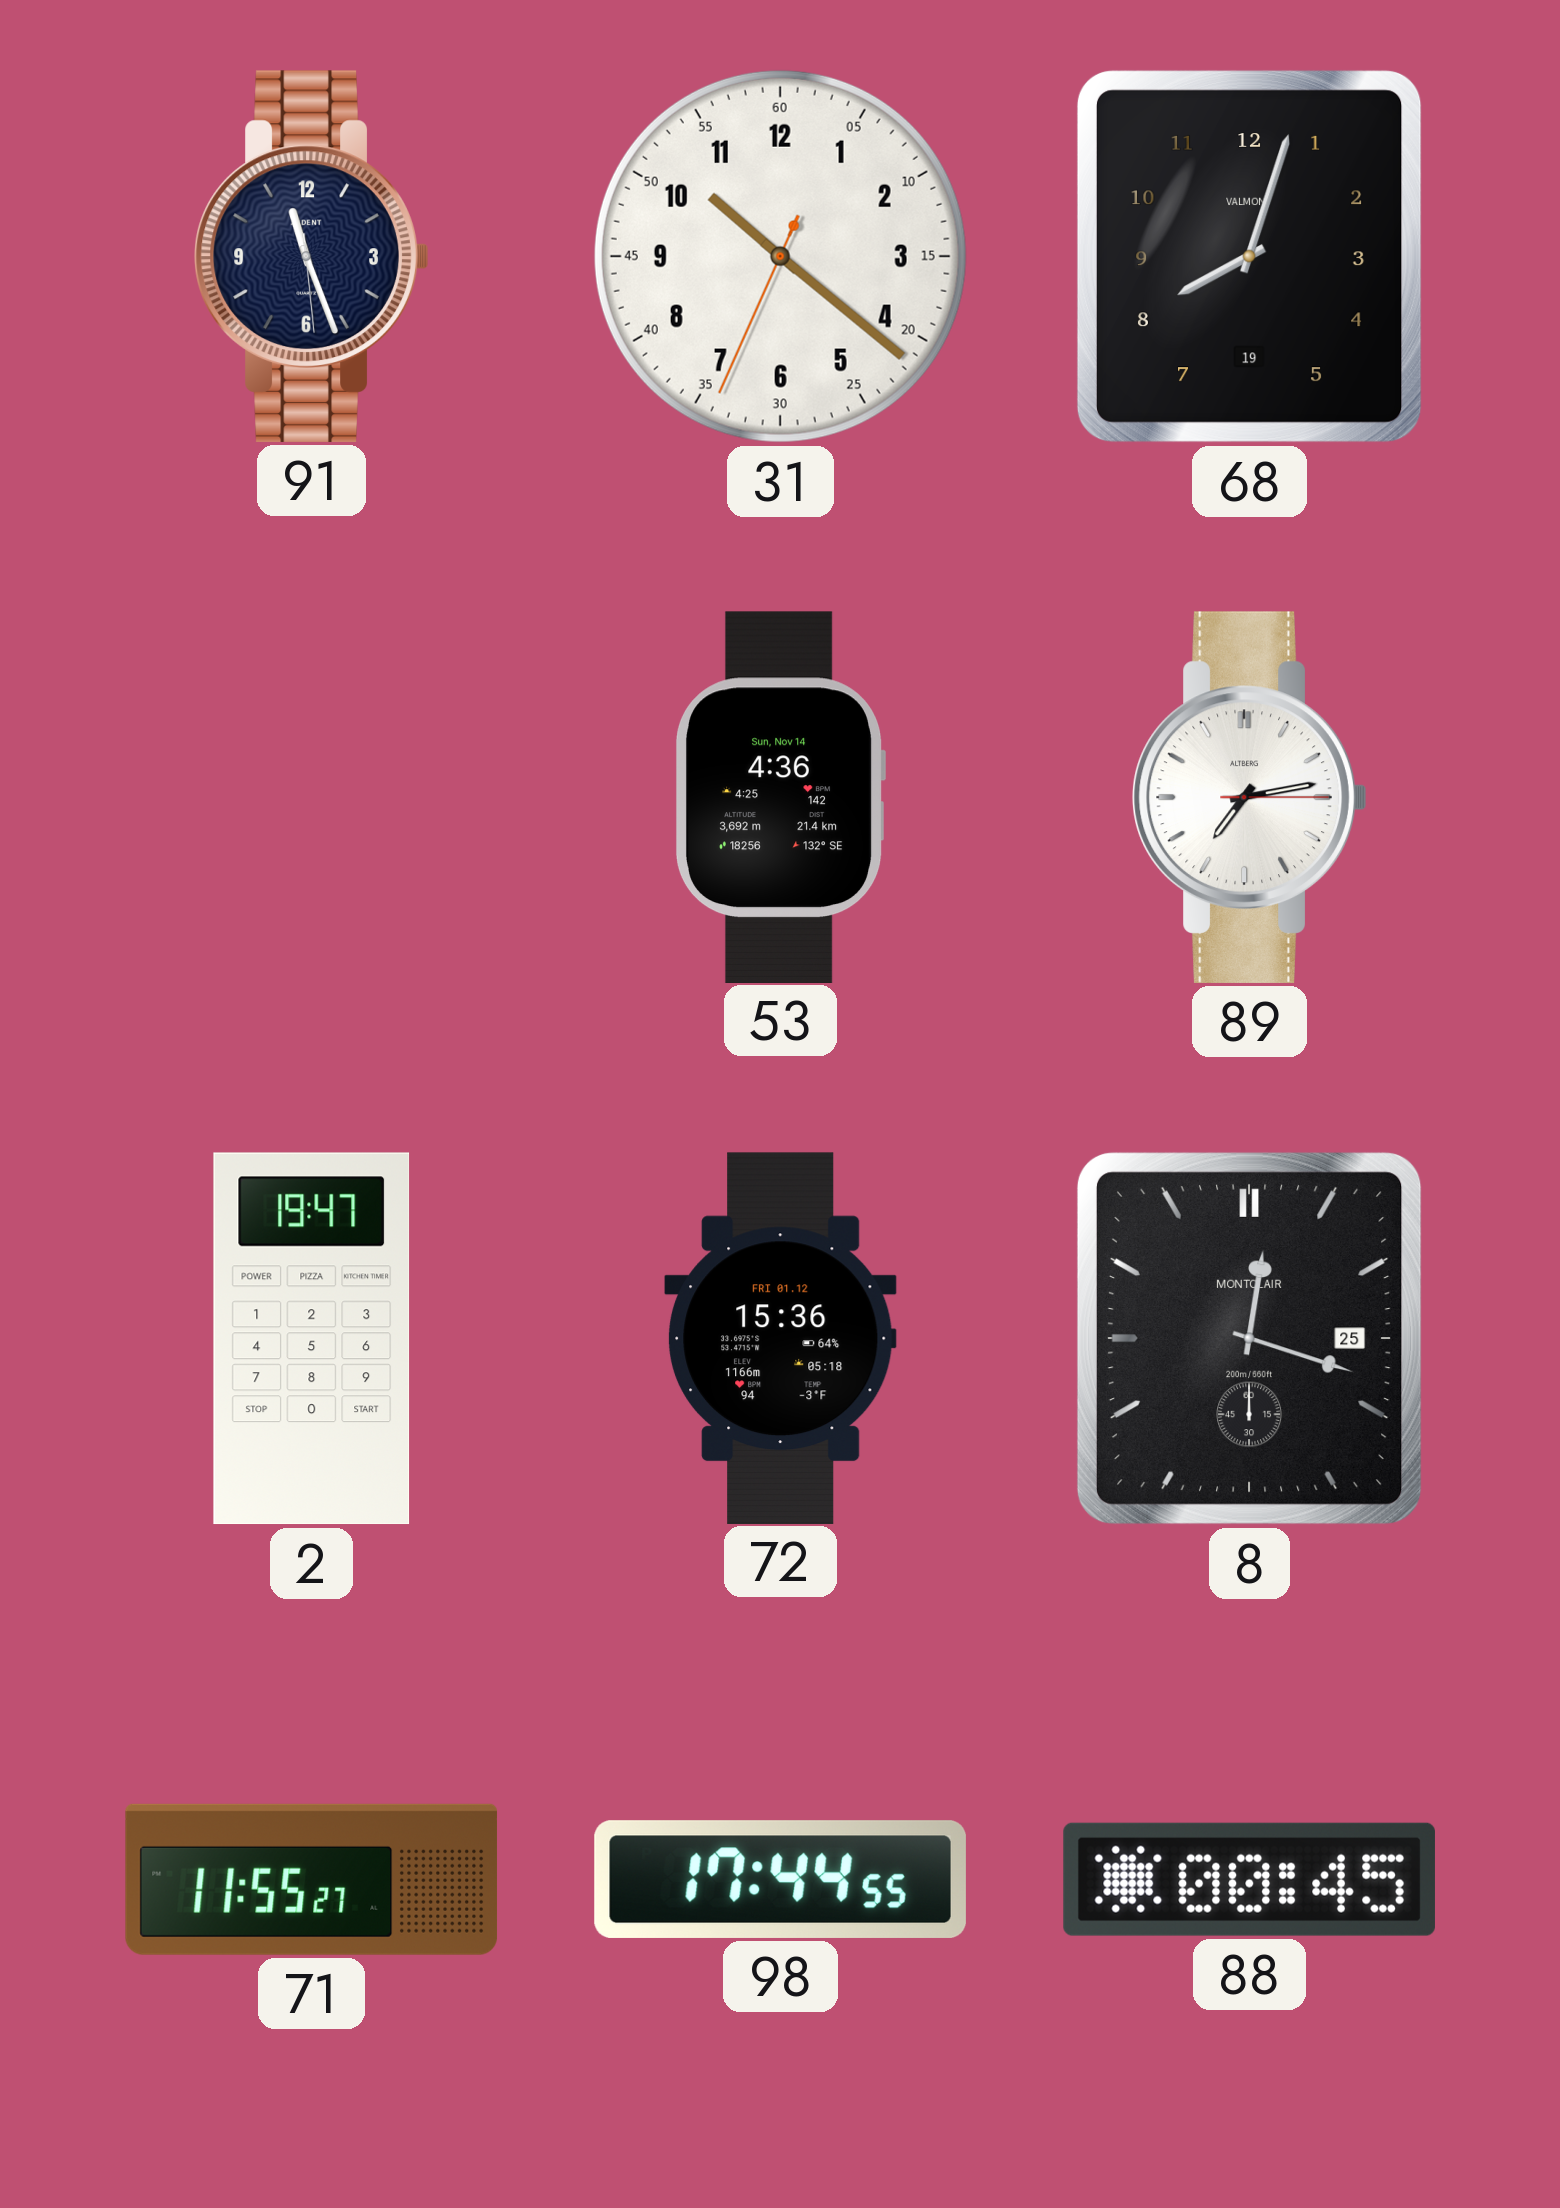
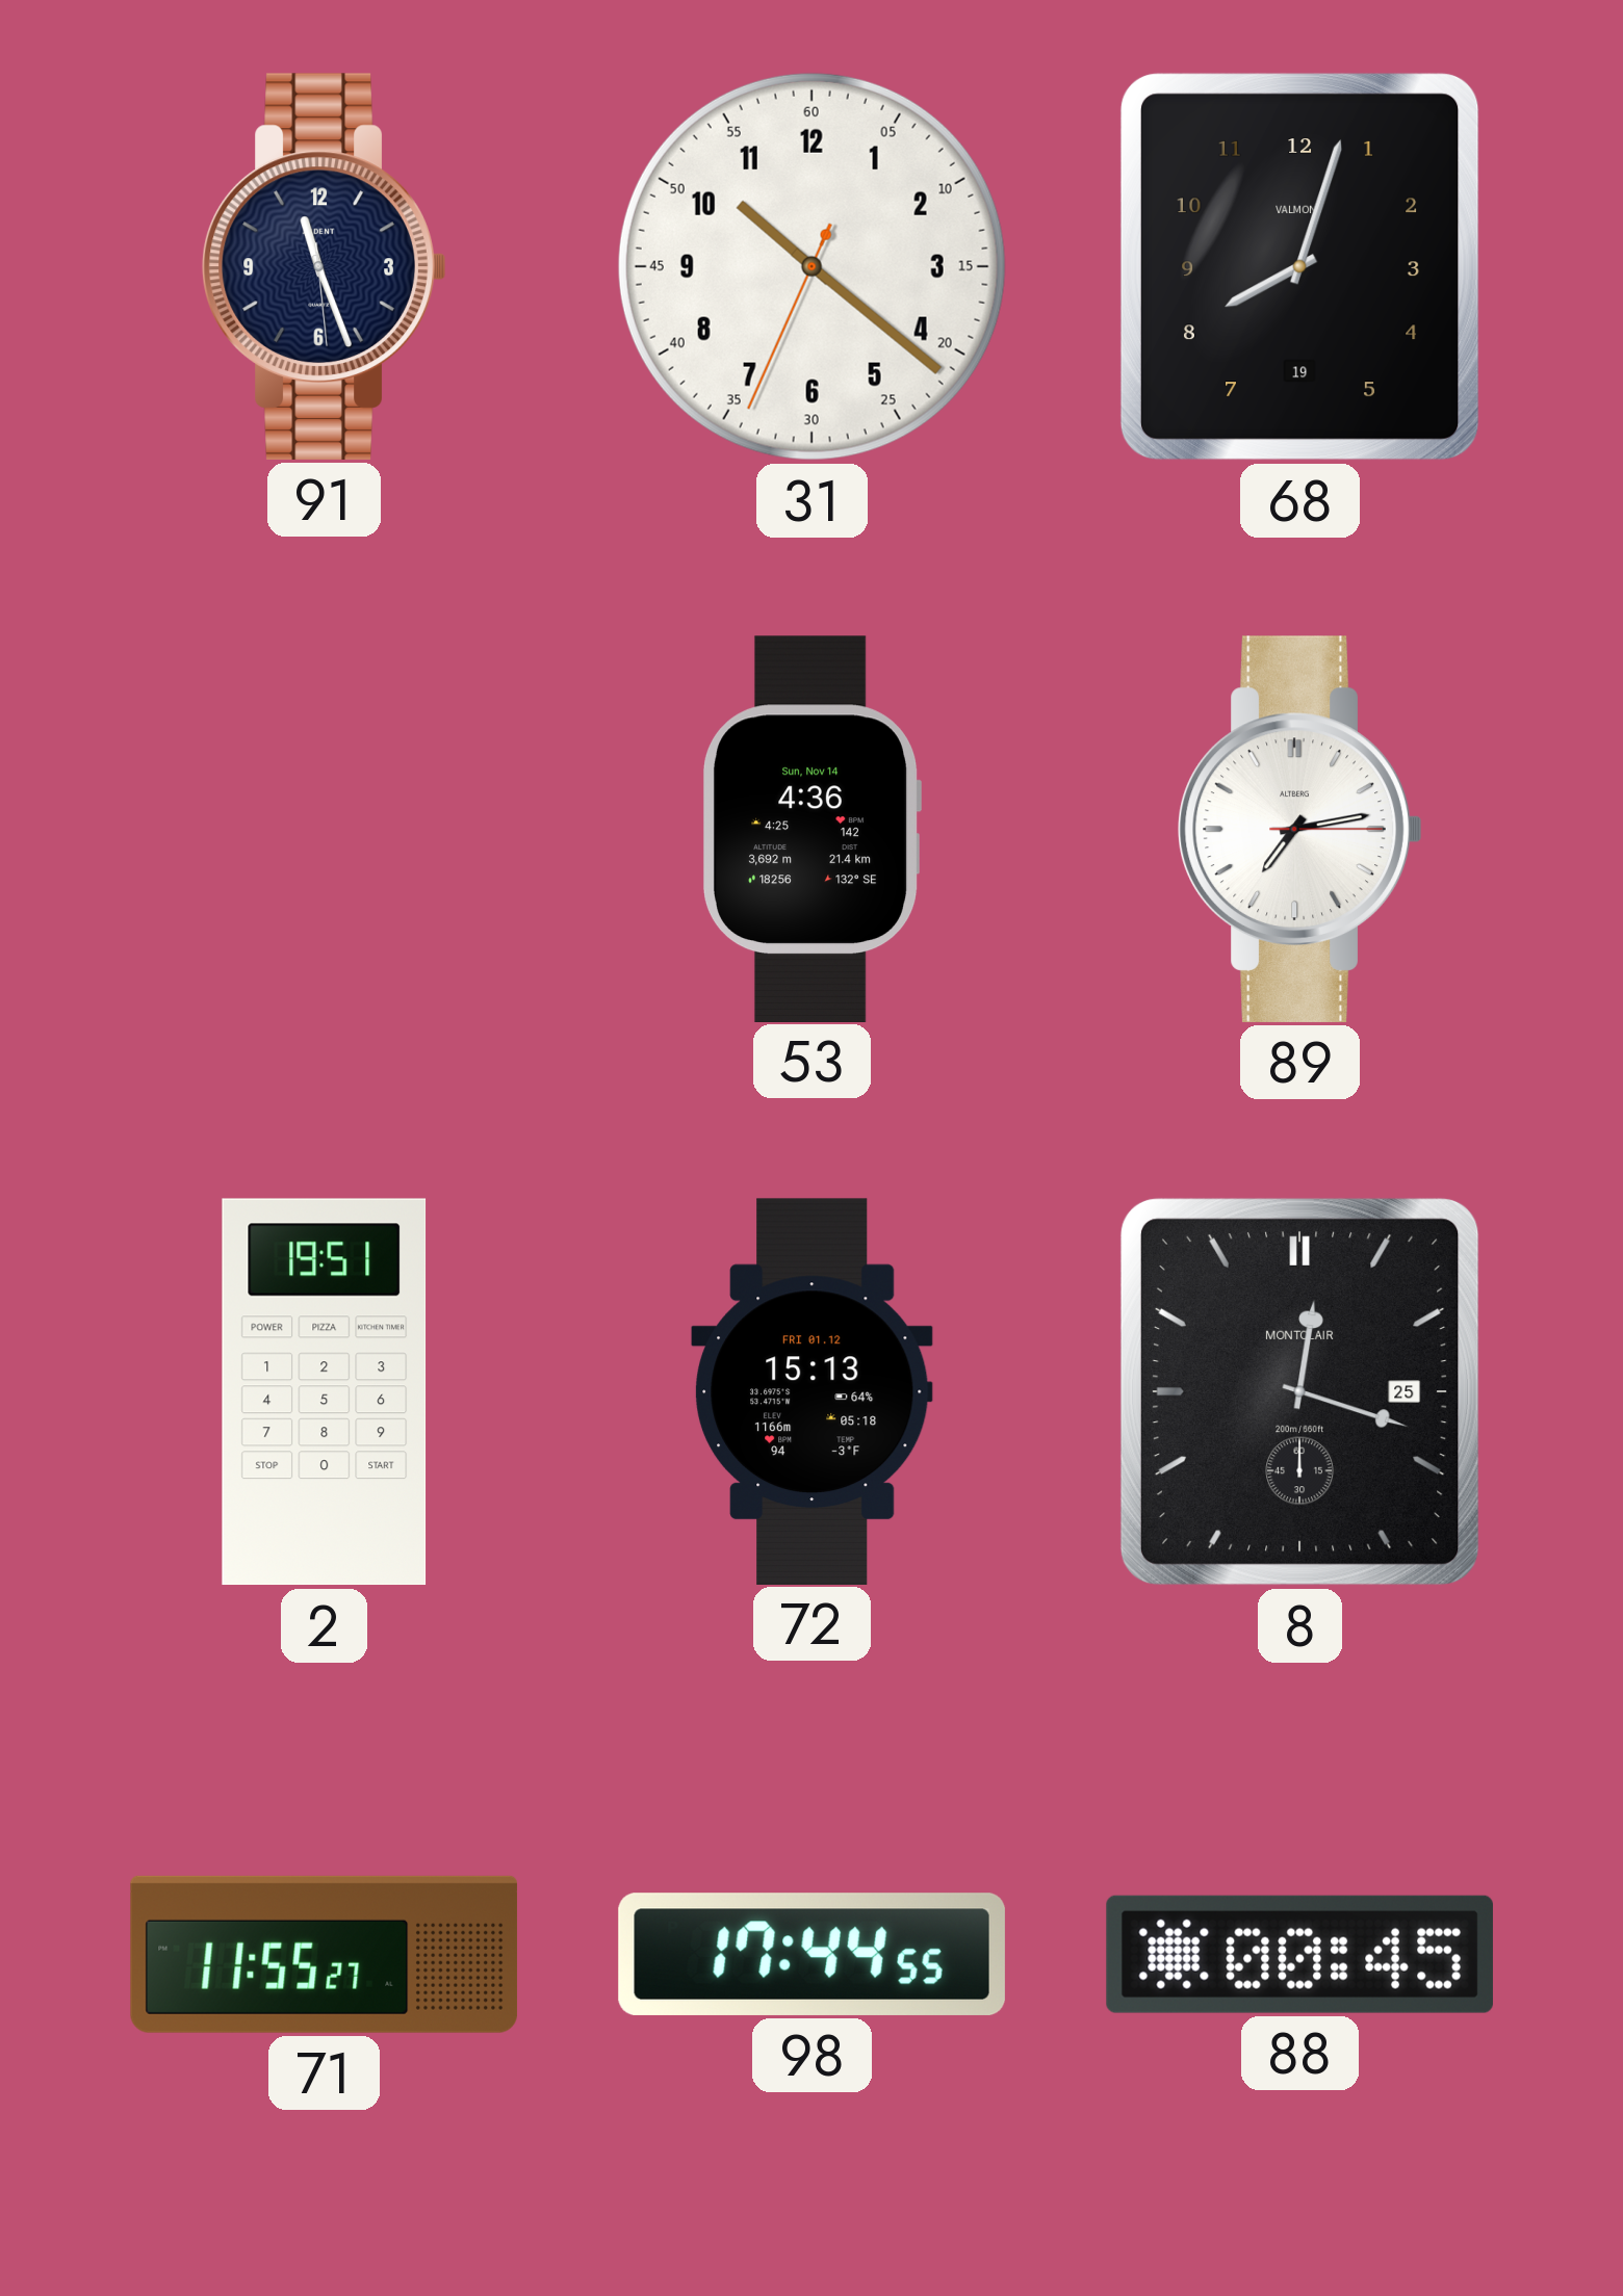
2: 19:47 -> 19:51
72: 15:36 -> 15:13
